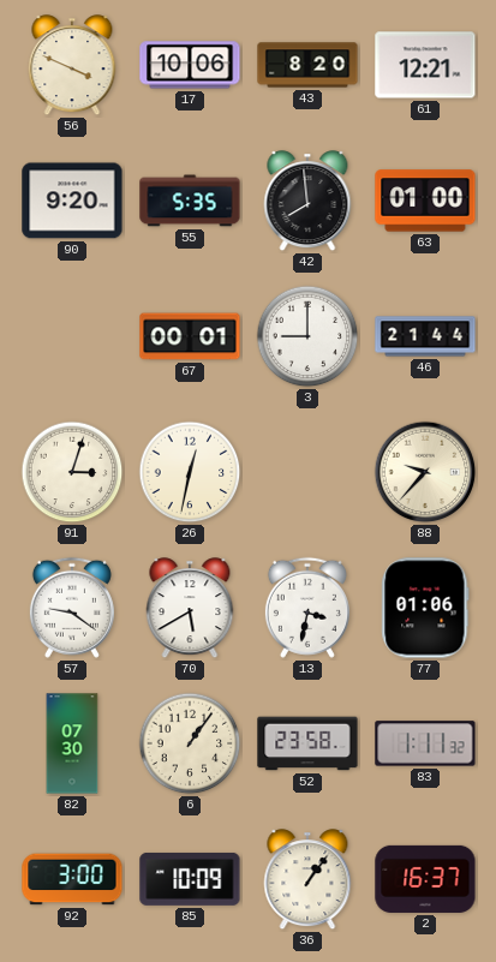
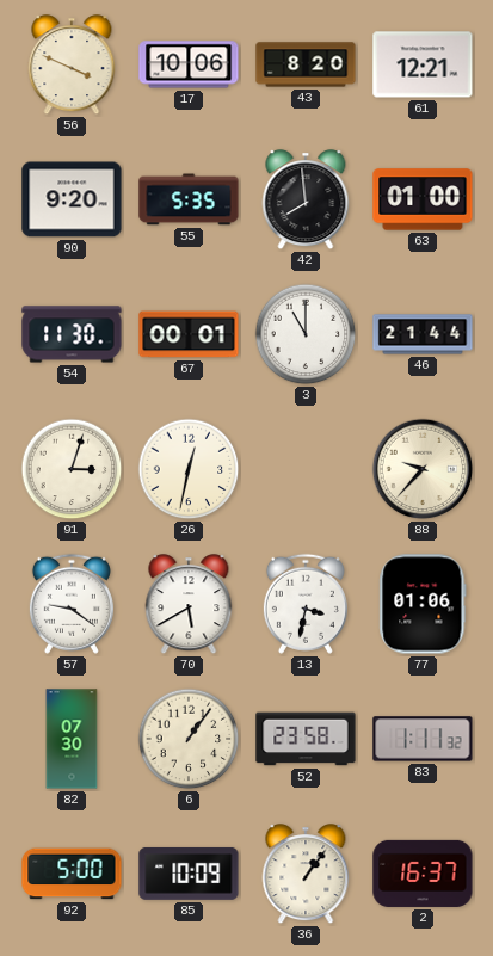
54: none -> 11:30
3: 9:00 -> 11:00
92: 3:00 -> 5:00
